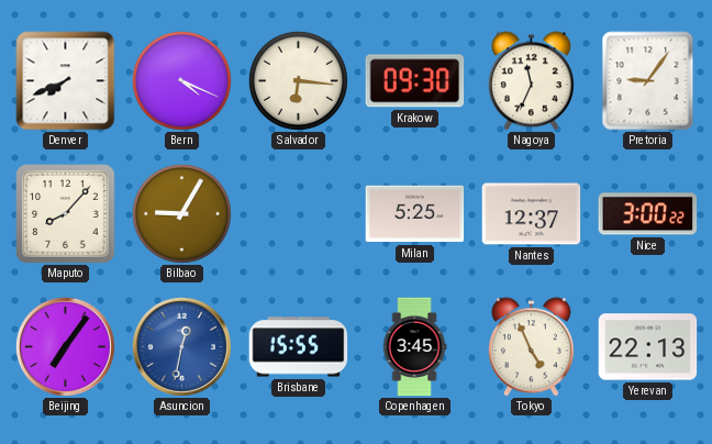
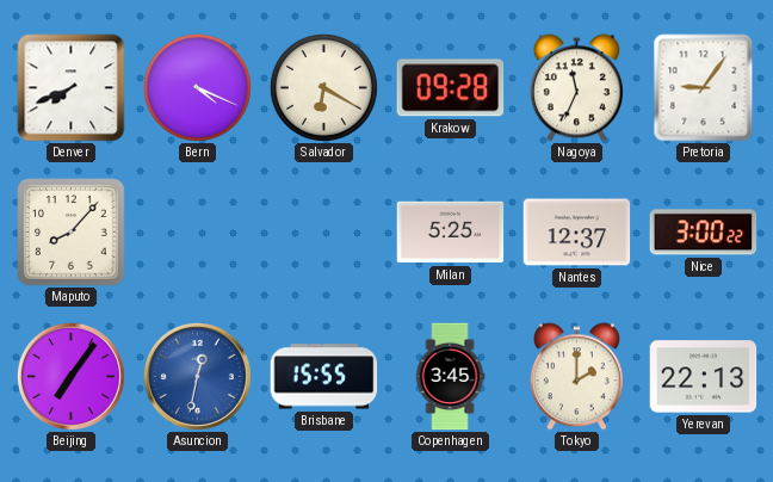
Salvador: 6:16 -> 6:20
Krakow: 09:30 -> 09:28
Bilbao: 9:05 -> none
Tokyo: 4:56 -> 2:00
